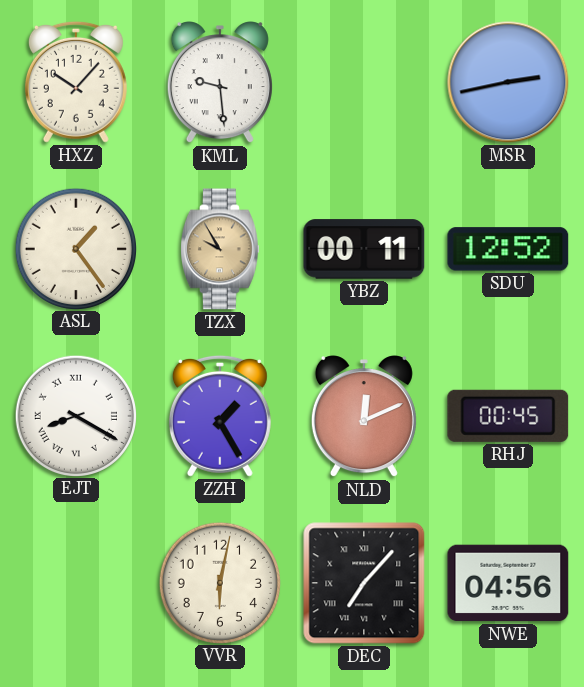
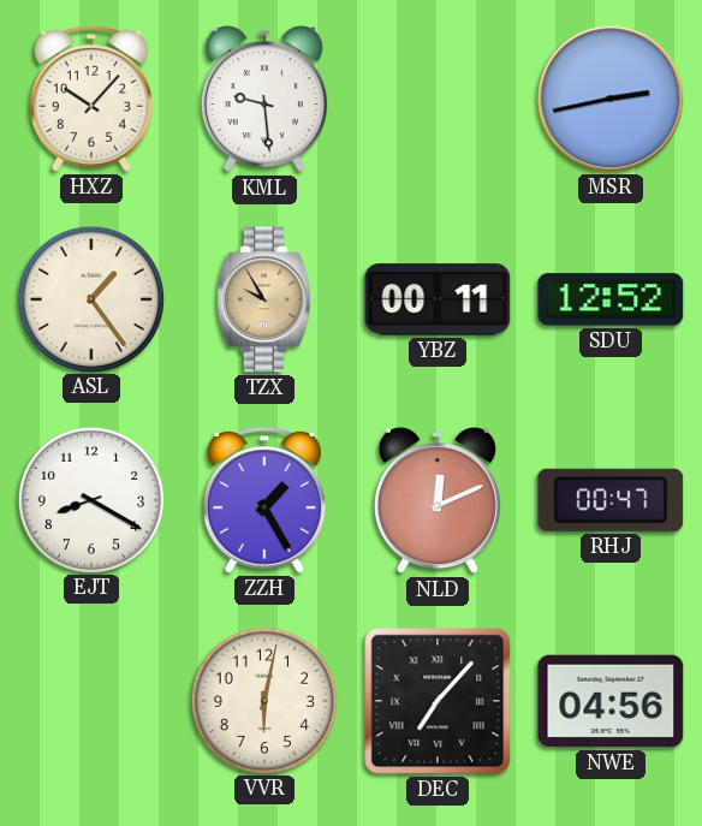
EJT numerals: Roman -> Arabic
RHJ: 00:45 -> 00:47
